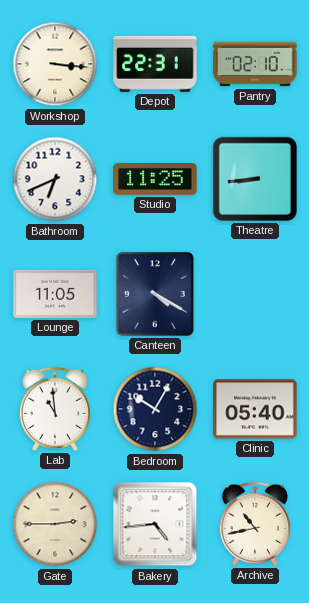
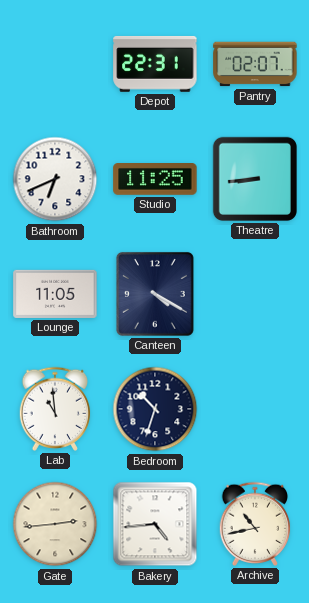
Workshop: 3:16 -> none
Pantry: 02:10 -> 02:07
Bedroom: 10:05 -> 10:33
Clinic: 05:40 -> none
Gate: 2:45 -> 2:44
